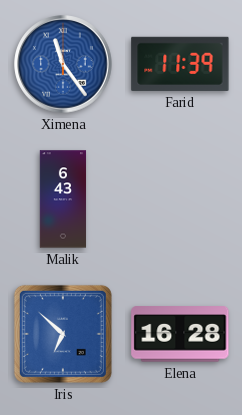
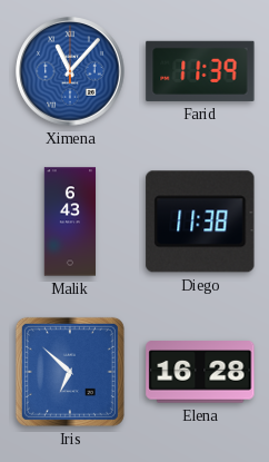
Ximena: 11:24 -> 11:07
Diego: none -> 11:38
